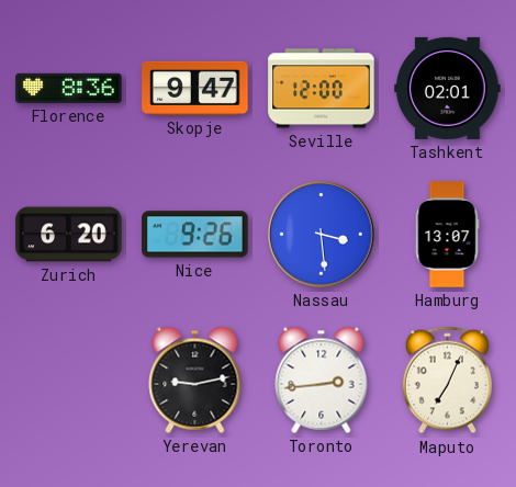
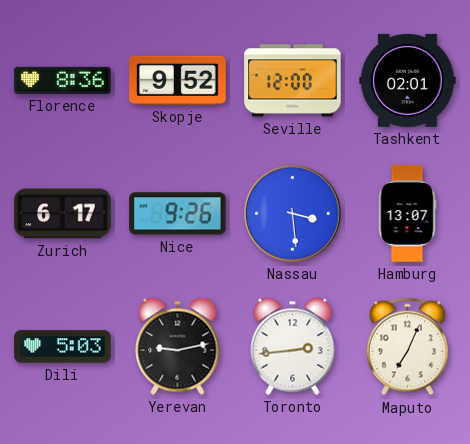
Skopje: 9:47 -> 9:52
Zurich: 6:20 -> 6:17
Dili: none -> 5:03
